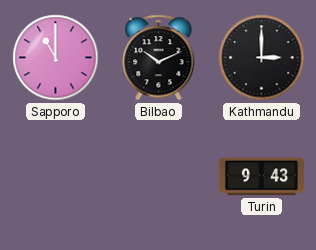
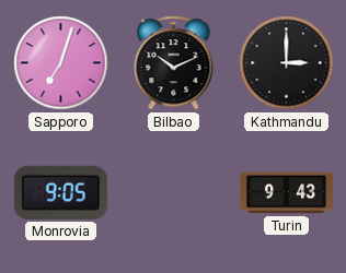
Sapporo: 11:00 -> 7:03
Monrovia: none -> 9:05
